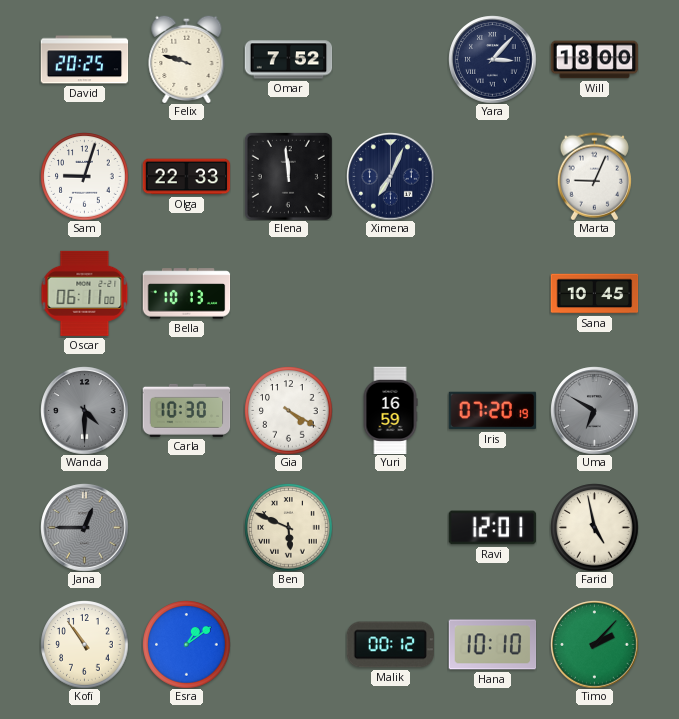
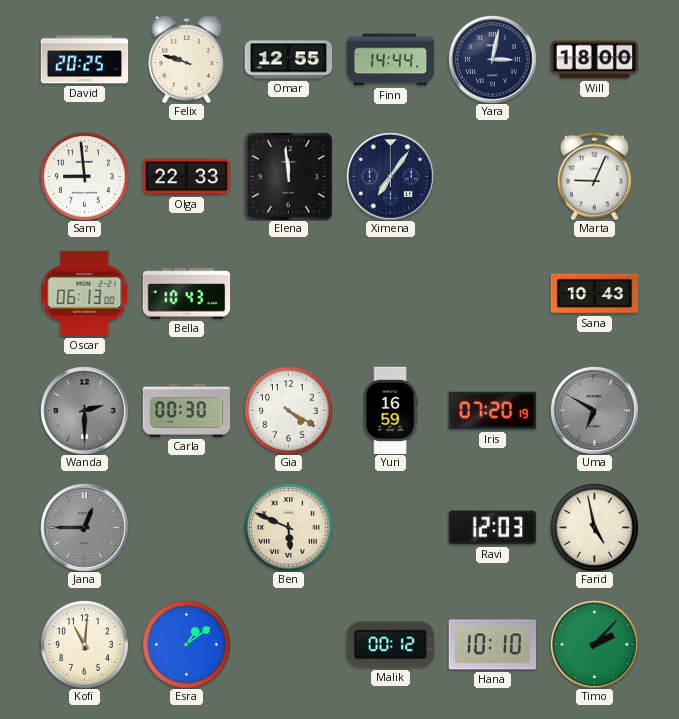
Omar: 7:52 -> 12:55
Finn: none -> 14:44
Yara: 3:07 -> 3:02
Sam: 9:03 -> 8:59
Ximena: 7:04 -> 7:06
Oscar: 06:11 -> 06:13
Bella: 10:13 -> 10:43
Sana: 10:45 -> 10:43
Wanda: 4:30 -> 2:30
Carla: 10:30 -> 00:30
Ravi: 12:01 -> 12:03
Kofi: 10:54 -> 11:01
